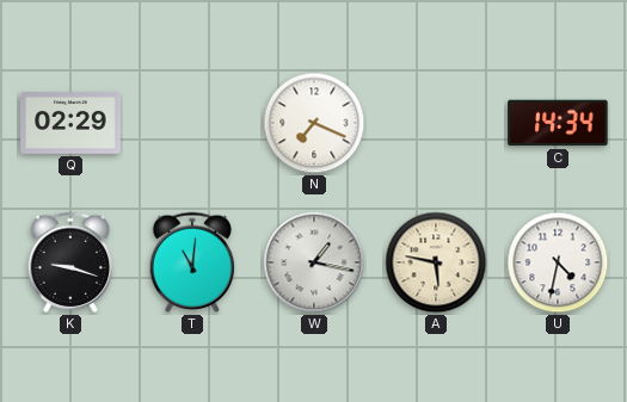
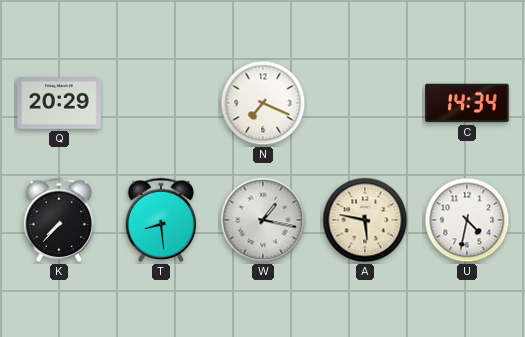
Q: 02:29 -> 20:29
K: 9:18 -> 7:37
T: 11:01 -> 8:29
